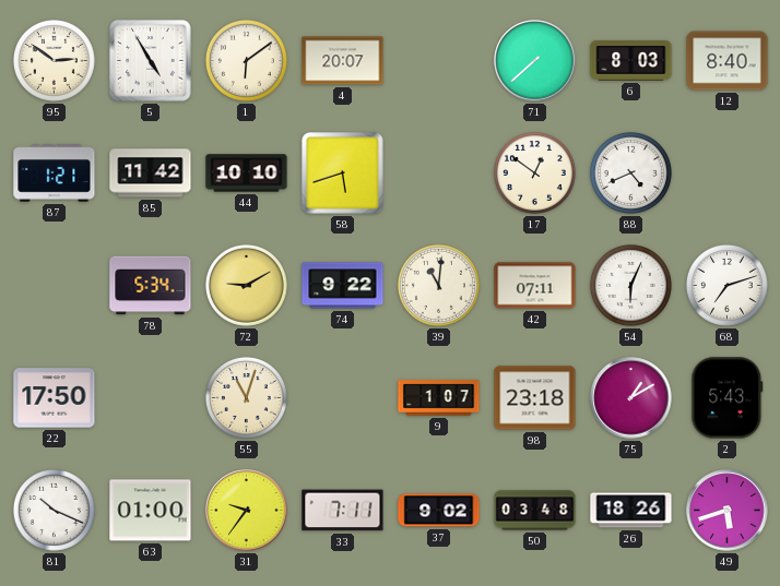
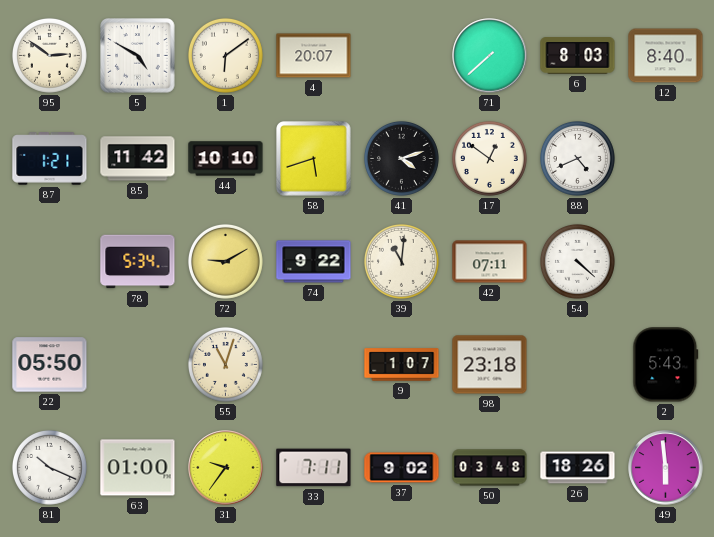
5: 4:55 -> 4:50
41: none -> 4:12
54: 6:04 -> 4:22
68: 7:12 -> none
22: 17:50 -> 05:50
75: 1:10 -> none
49: 5:42 -> 5:59
